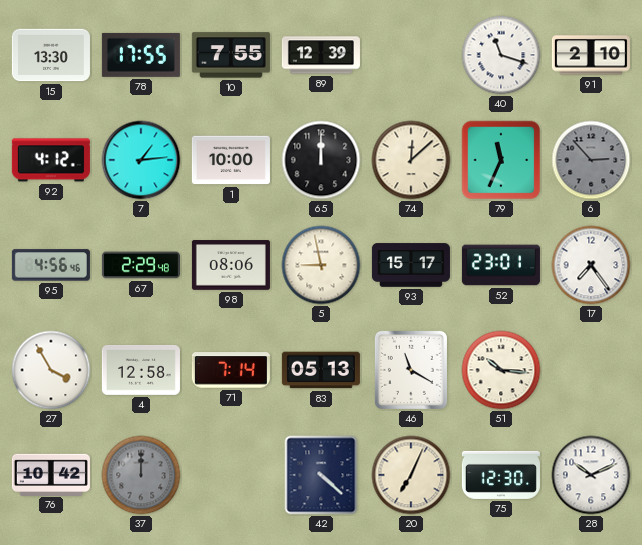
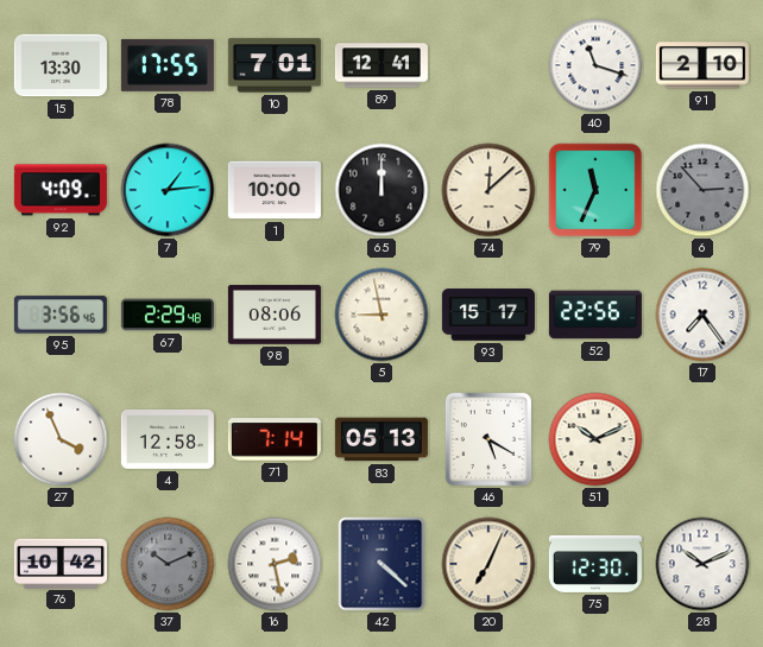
10: 7:55 -> 7:01
89: 12:39 -> 12:41
92: 4:12 -> 4:09
95: 4:56 -> 3:56
52: 23:01 -> 22:56
27: 3:55 -> 3:56
46: 11:20 -> 5:20
51: 10:16 -> 10:11
37: 12:00 -> 10:11
16: none -> 2:28
